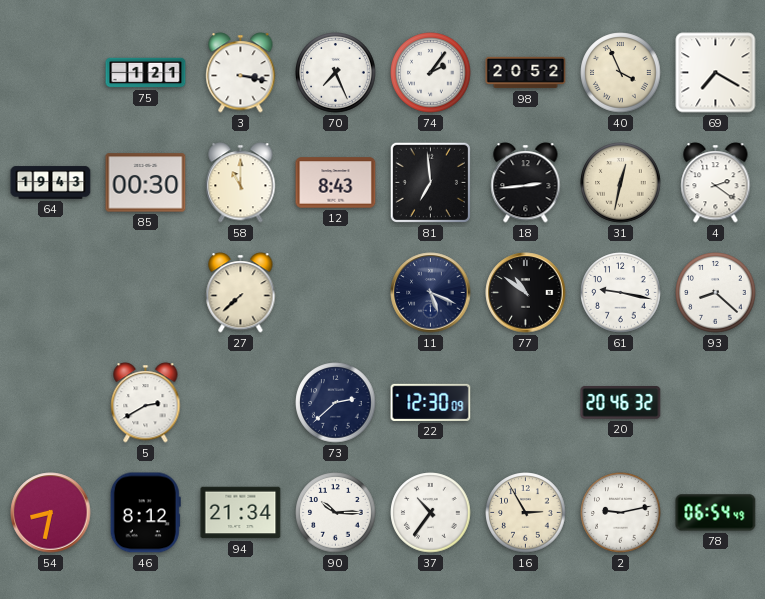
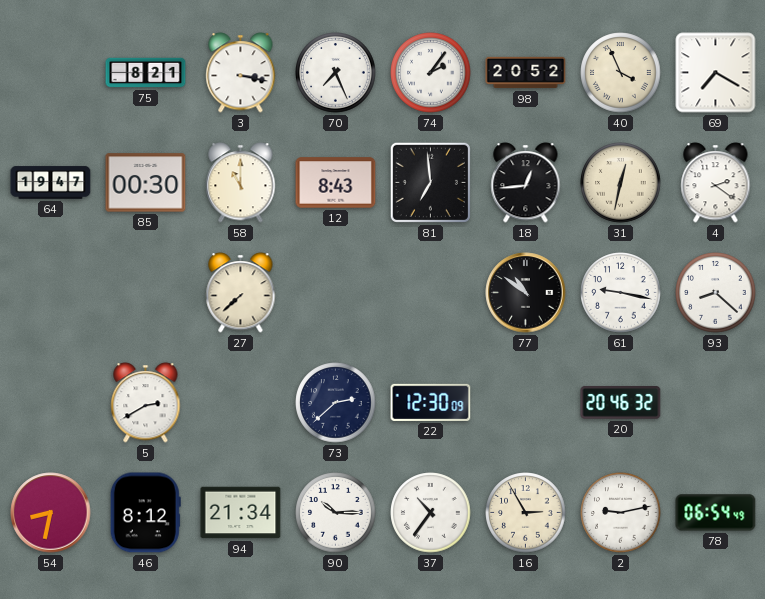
75: 1:21 -> 8:21
64: 19:43 -> 19:47
18: 2:44 -> 12:44
11: 5:19 -> none
